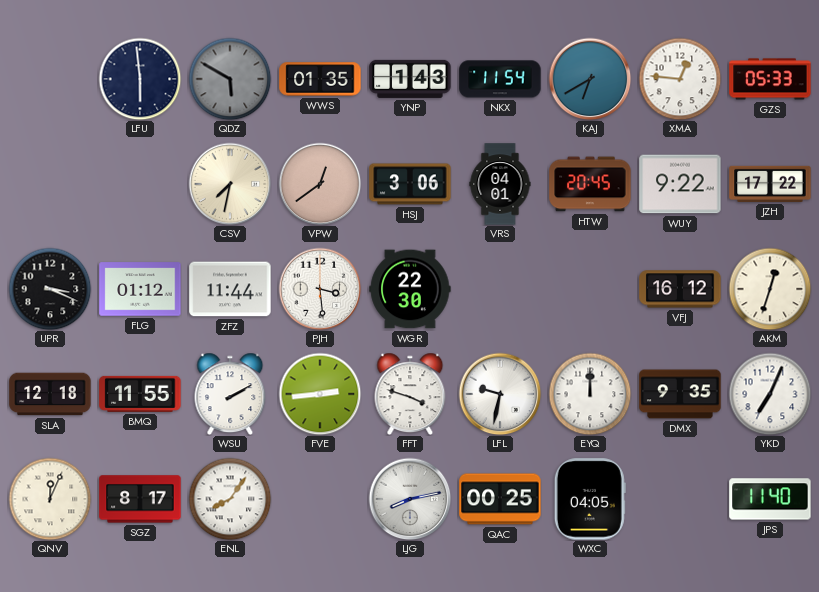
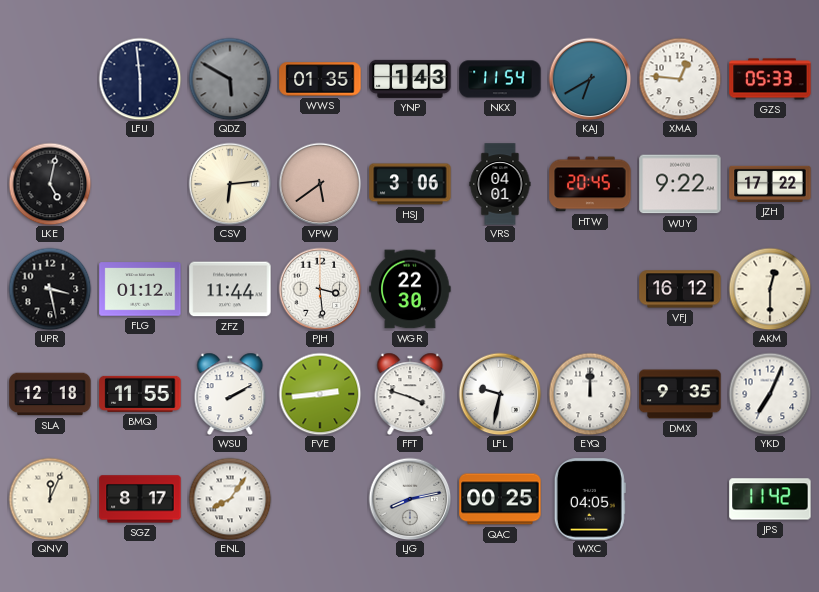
LKE: none -> 5:02
CSV: 7:32 -> 6:14
VPW: 12:39 -> 5:39
UPR: 3:19 -> 3:28
AKM: 12:33 -> 12:30
JPS: 11:40 -> 11:42
